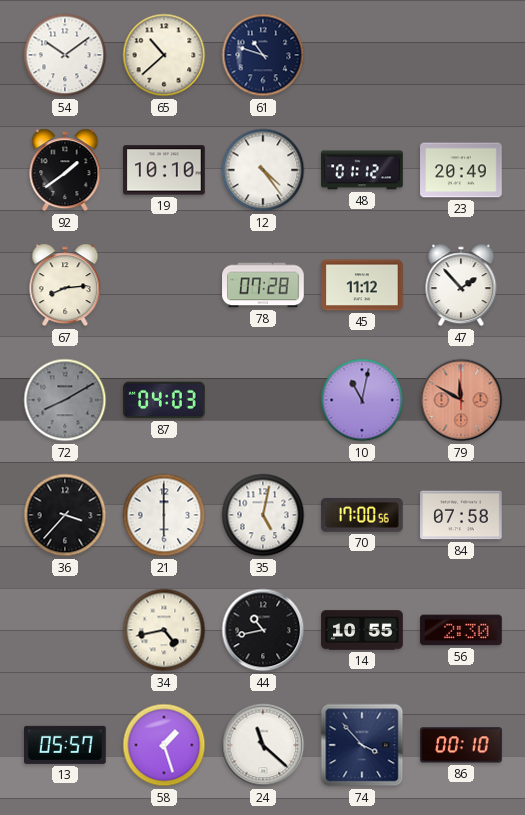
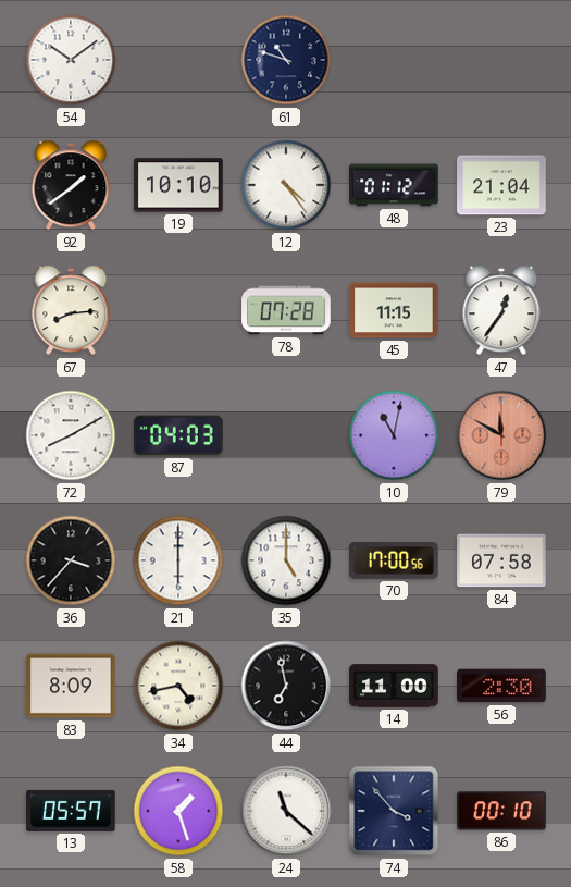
65: 10:38 -> none
23: 20:49 -> 21:04
45: 11:12 -> 11:15
47: 1:53 -> 12:36
72 dial: grey -> white
35: 5:02 -> 5:00
83: none -> 8:09
44: 10:43 -> 6:58
14: 10:55 -> 11:00
